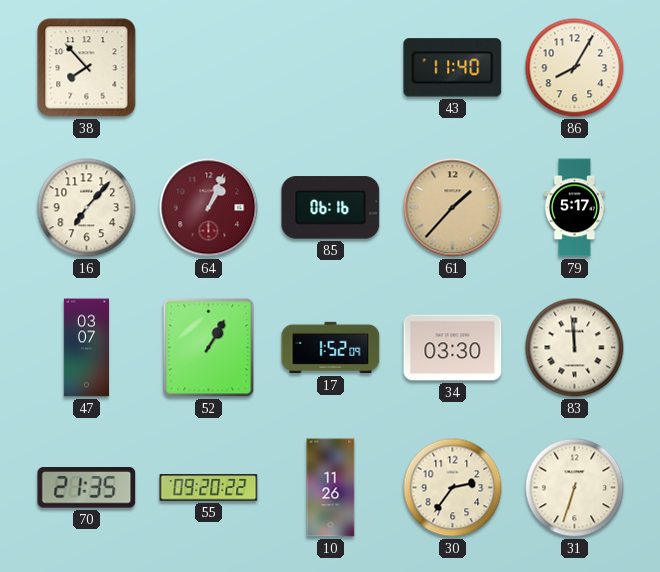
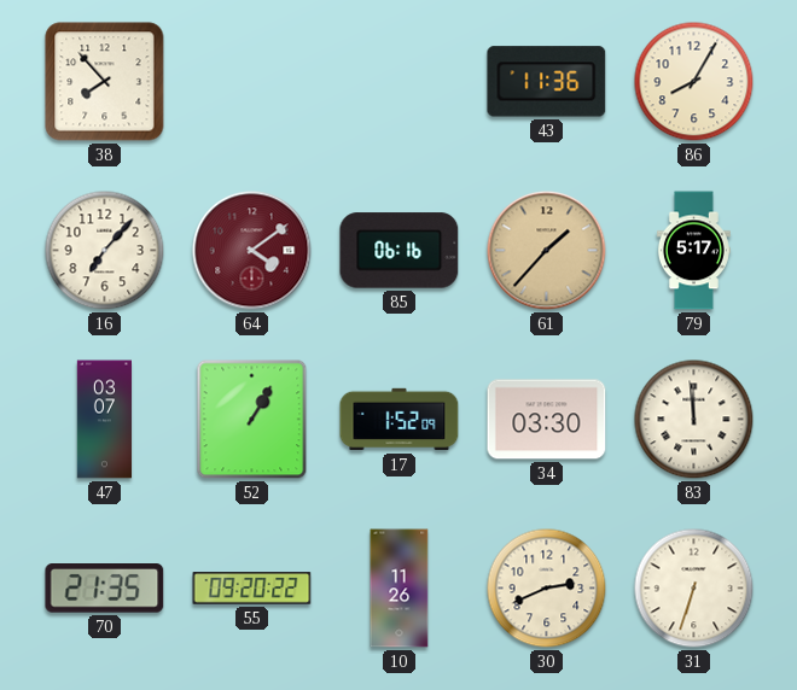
43: 11:40 -> 11:36
64: 1:04 -> 4:09
30: 2:36 -> 2:41
